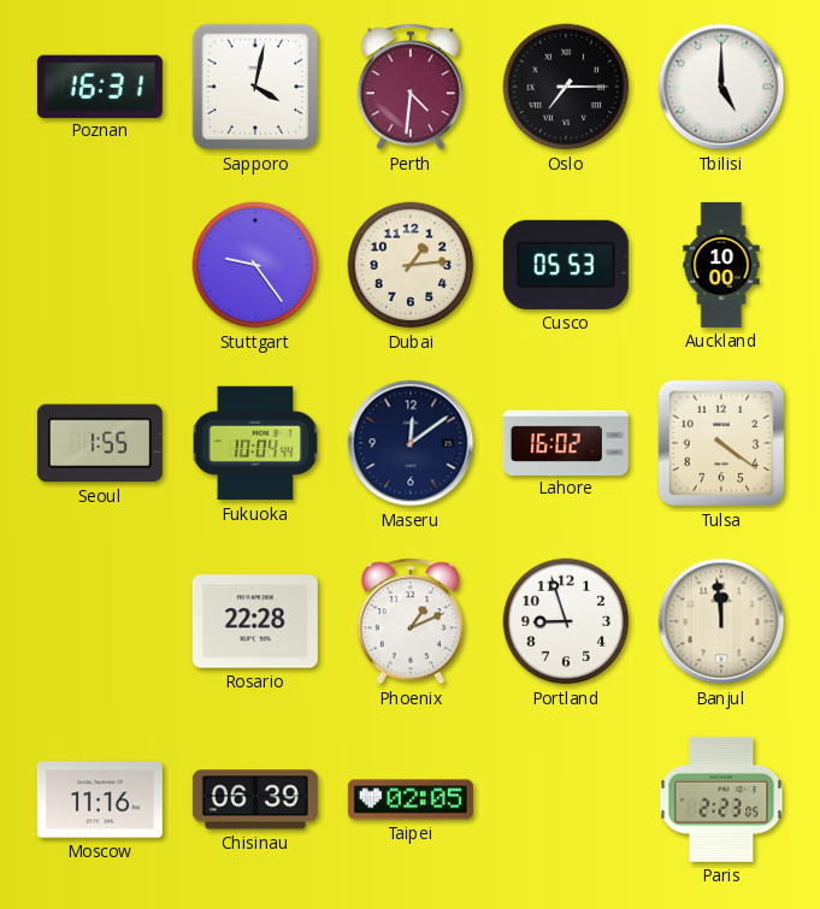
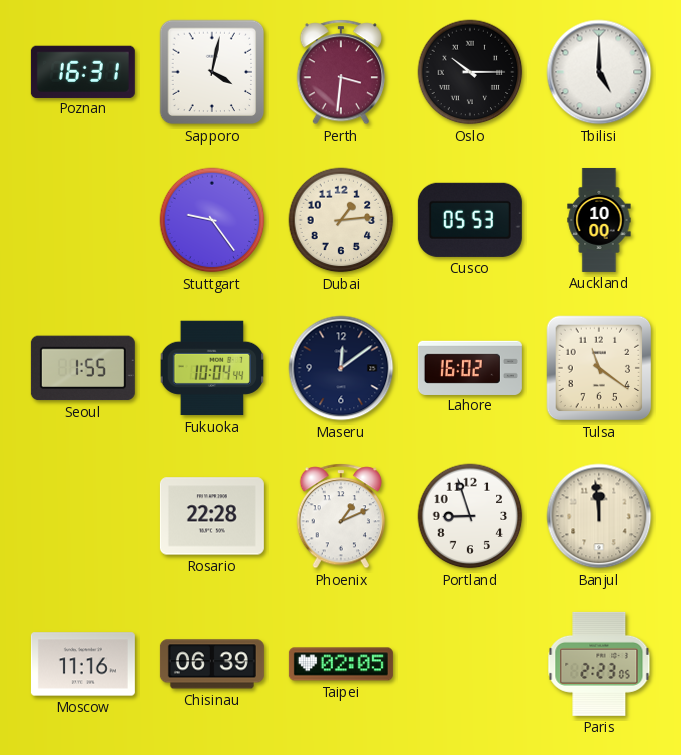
Perth: 4:31 -> 3:31
Oslo: 7:15 -> 10:15
Tulsa: 4:21 -> 11:21
